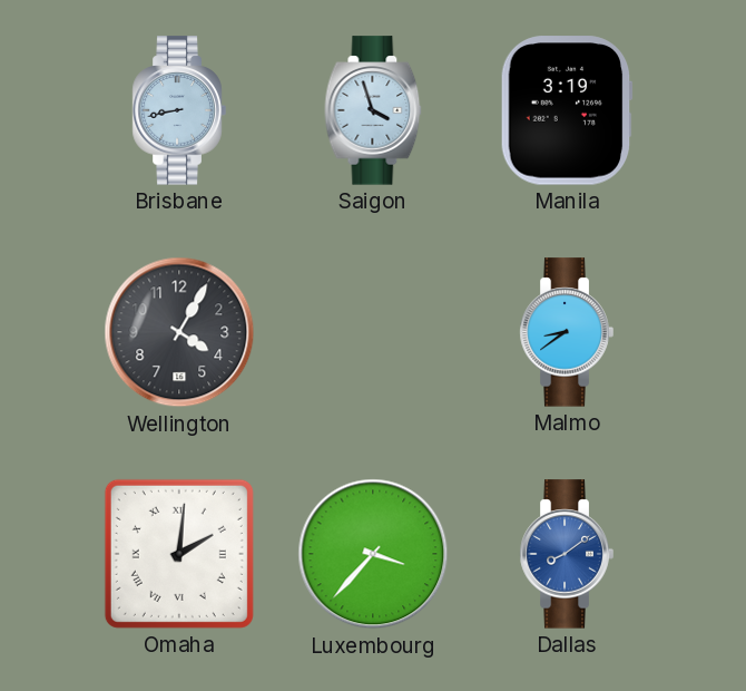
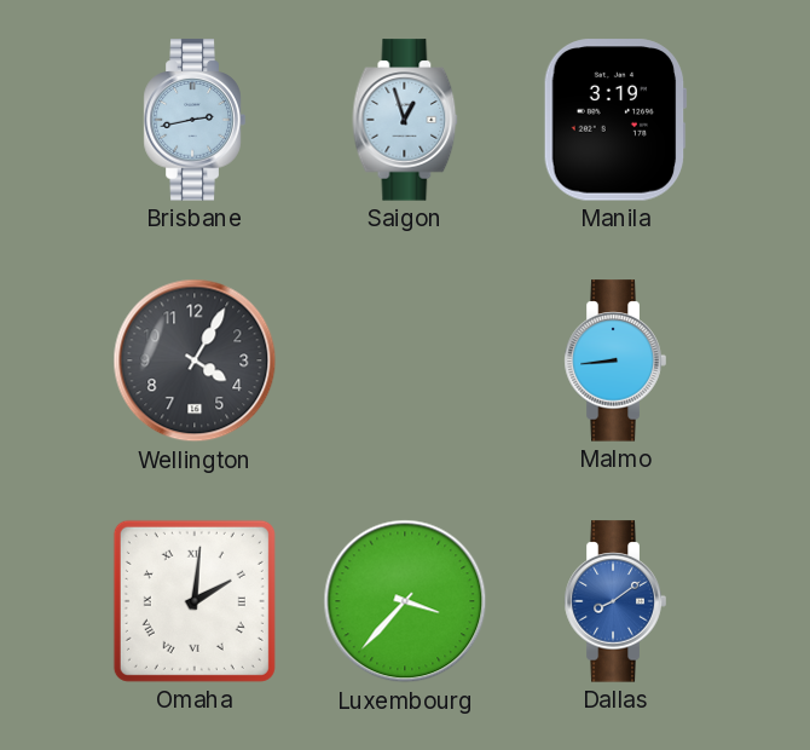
Brisbane: 8:43 -> 2:43
Saigon: 3:57 -> 12:57
Malmo: 8:39 -> 8:44
